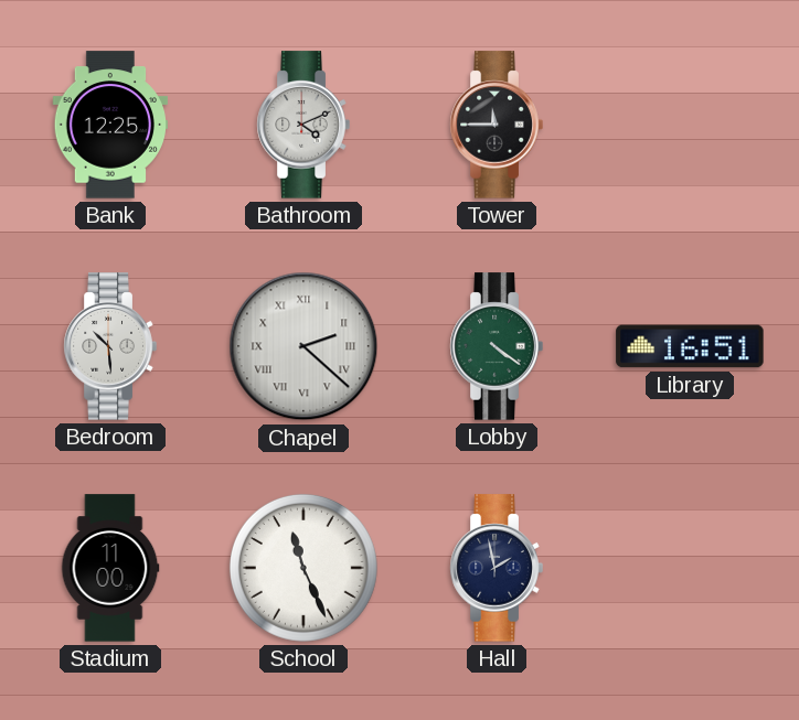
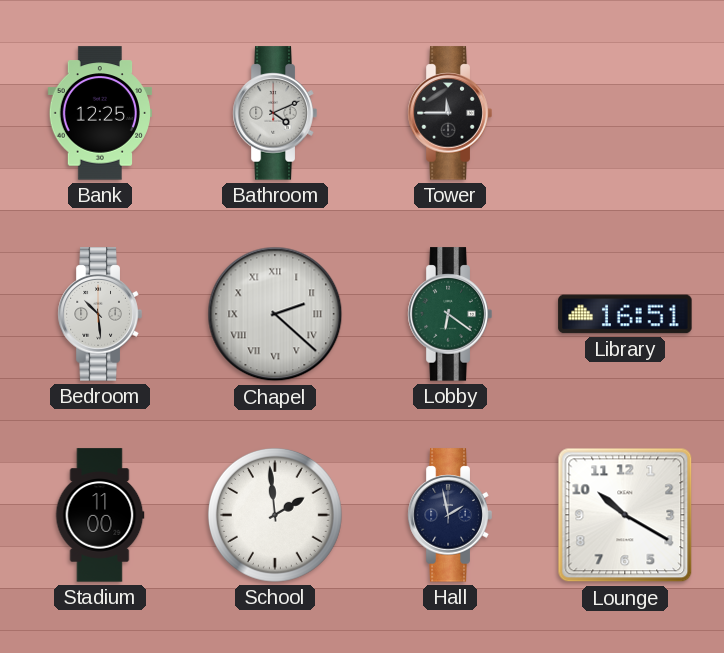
Lobby: 4:21 -> 6:21
School: 11:26 -> 1:59
Lounge: none -> 10:20
